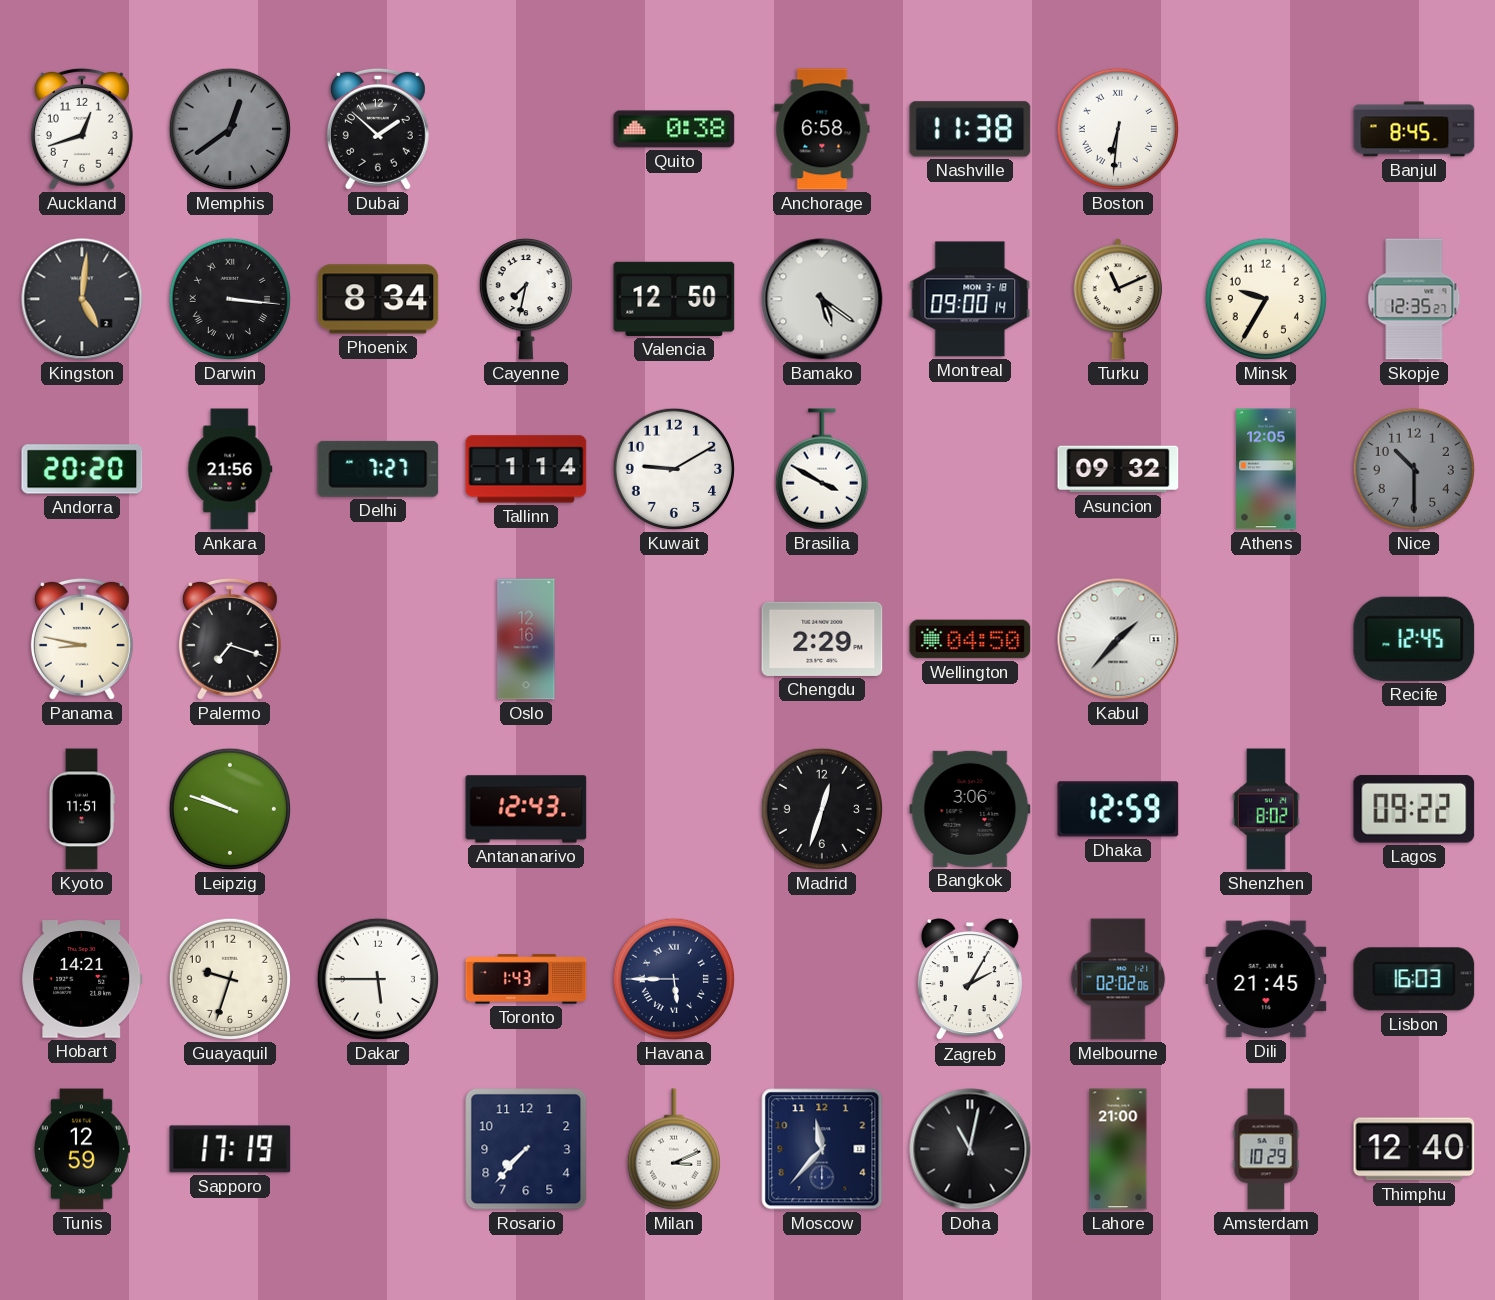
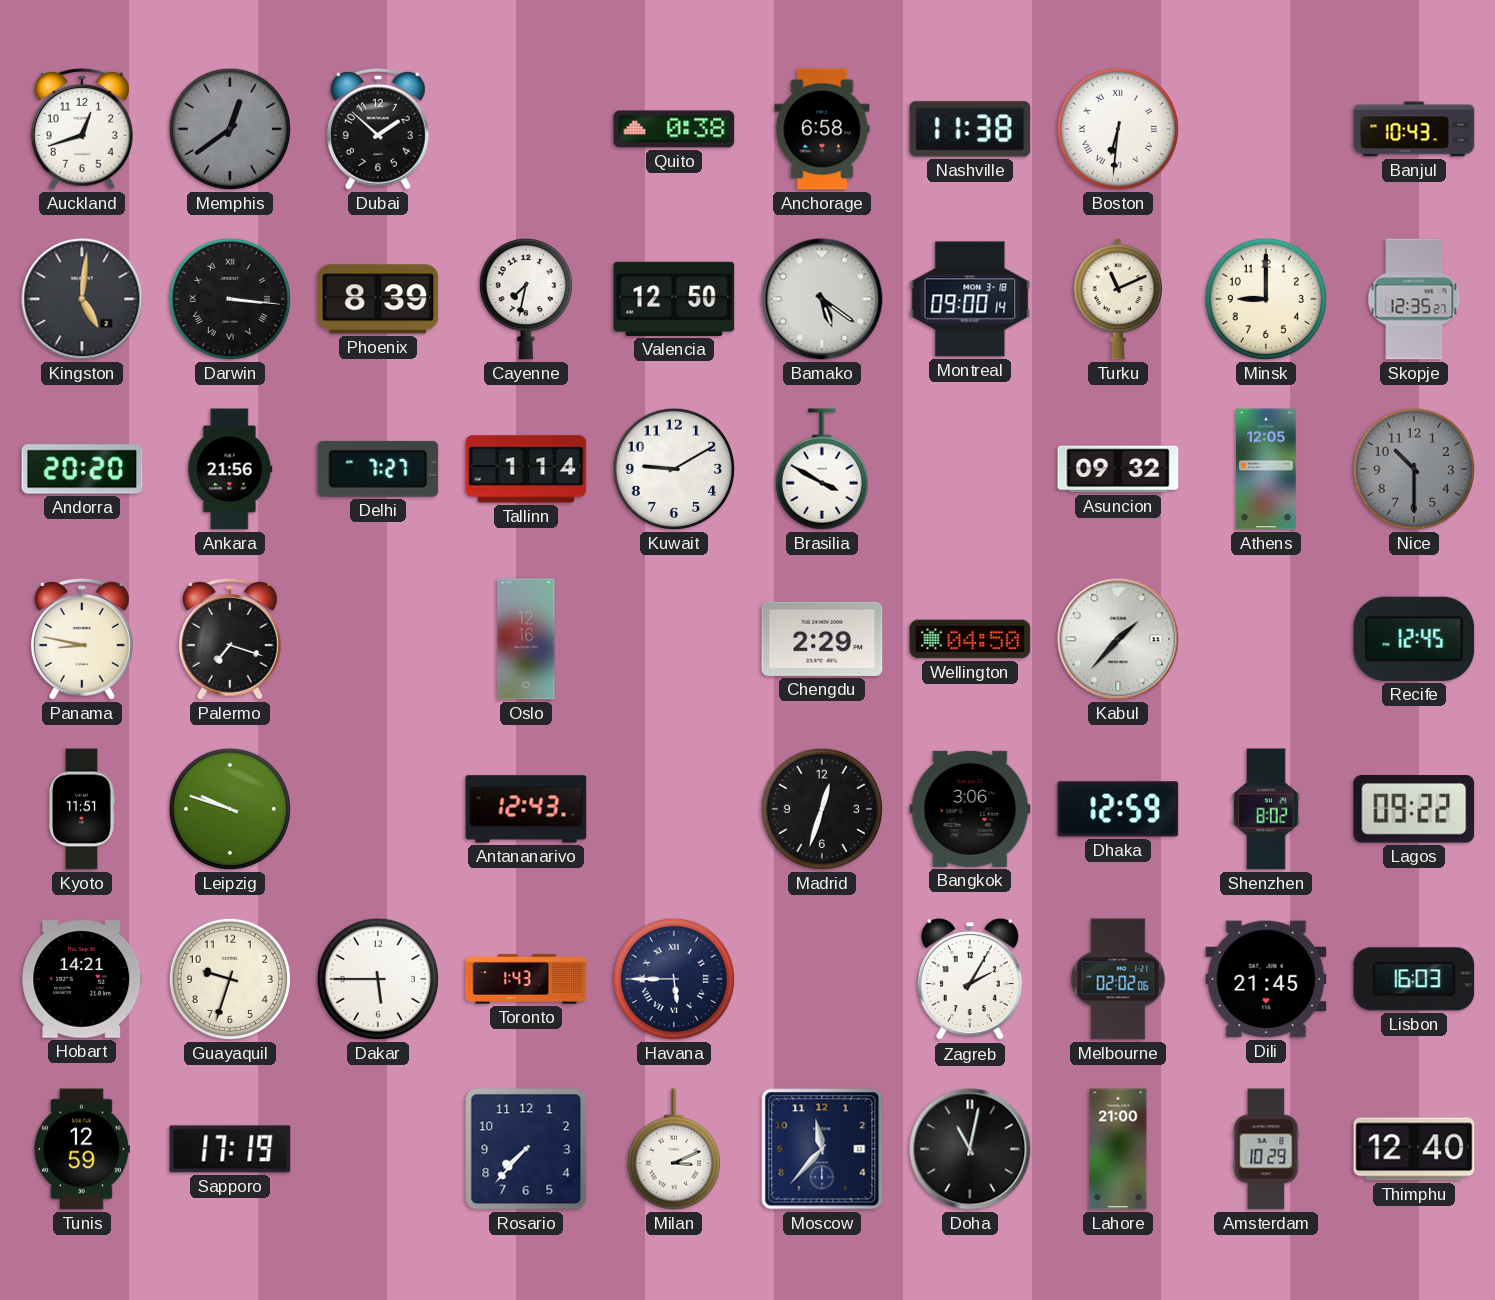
Banjul: 8:45 -> 10:43
Phoenix: 8:34 -> 8:39
Minsk: 9:35 -> 9:00
